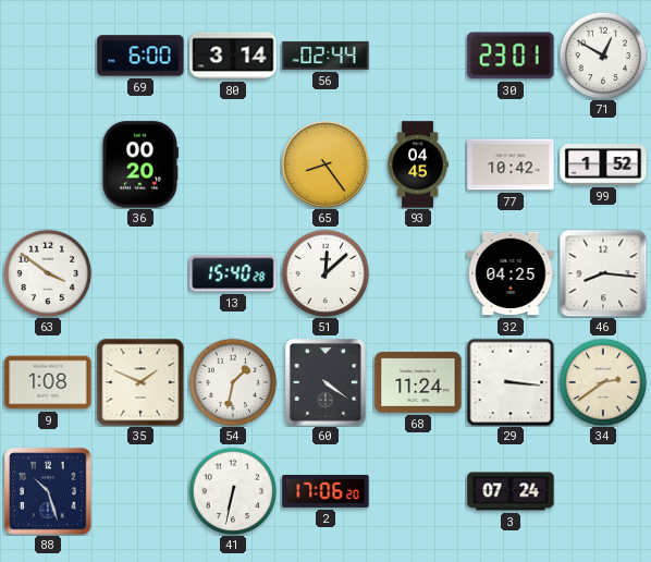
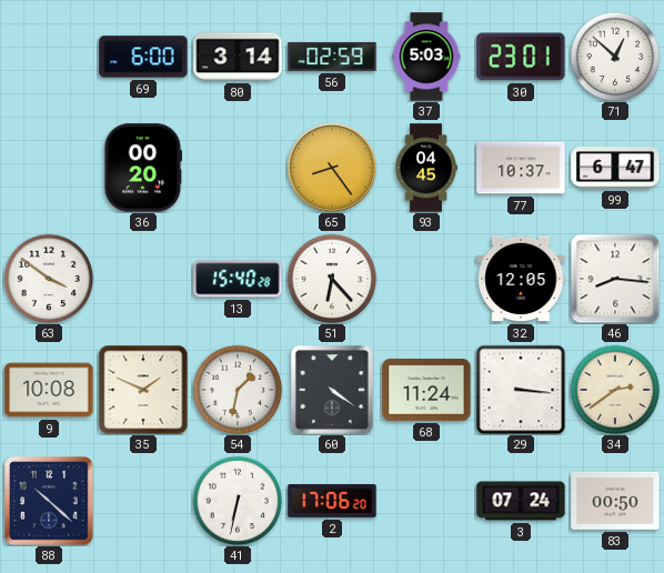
56: 02:44 -> 02:59
37: none -> 5:03
71: 12:50 -> 12:52
77: 10:42 -> 10:37
99: 1:52 -> 6:47
51: 12:08 -> 6:23
32: 04:25 -> 12:05
9: 1:08 -> 10:08
88: 10:27 -> 10:22
83: none -> 00:50
